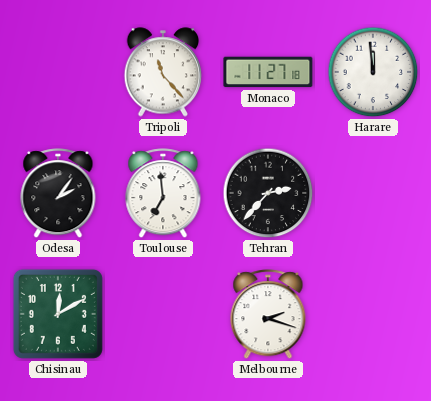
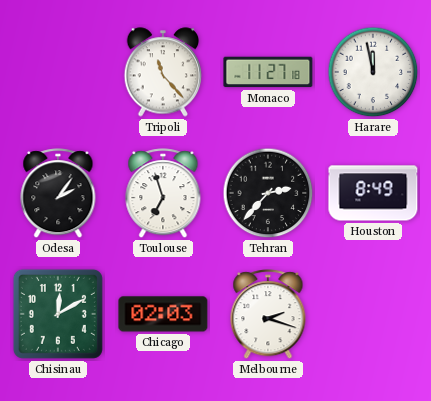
Harare: 11:59 -> 11:58
Toulouse: 6:59 -> 6:57
Houston: none -> 8:49
Chicago: none -> 02:03
